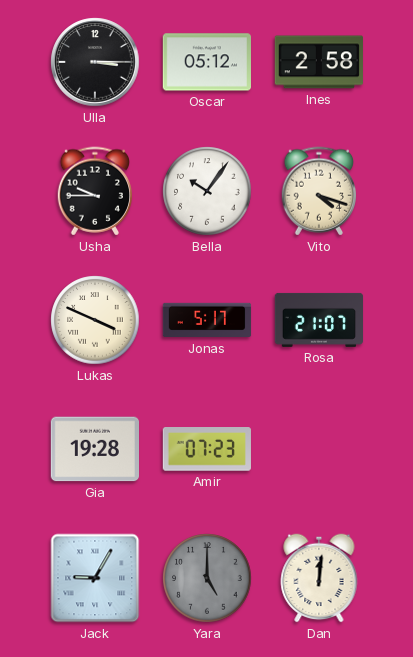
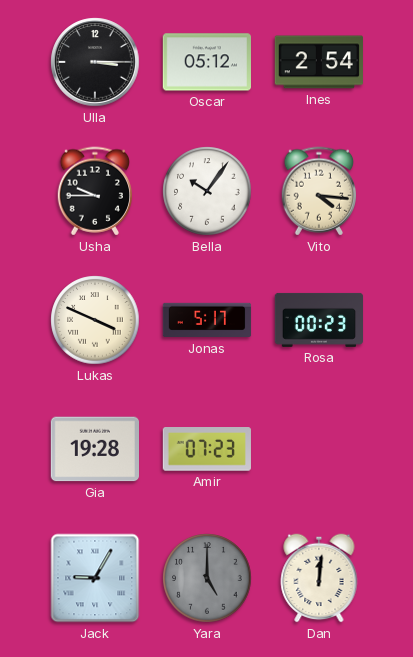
Ines: 2:58 -> 2:54
Vito: 4:18 -> 4:16
Rosa: 21:07 -> 00:23
